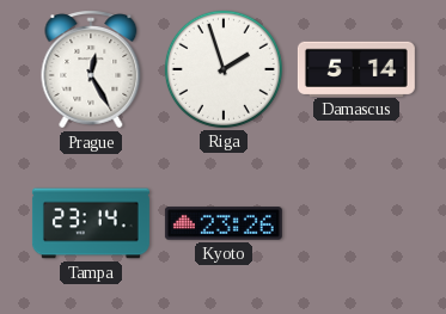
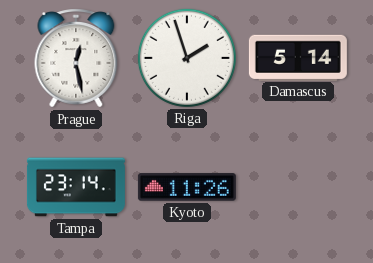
Prague: 12:25 -> 12:28
Kyoto: 23:26 -> 11:26
